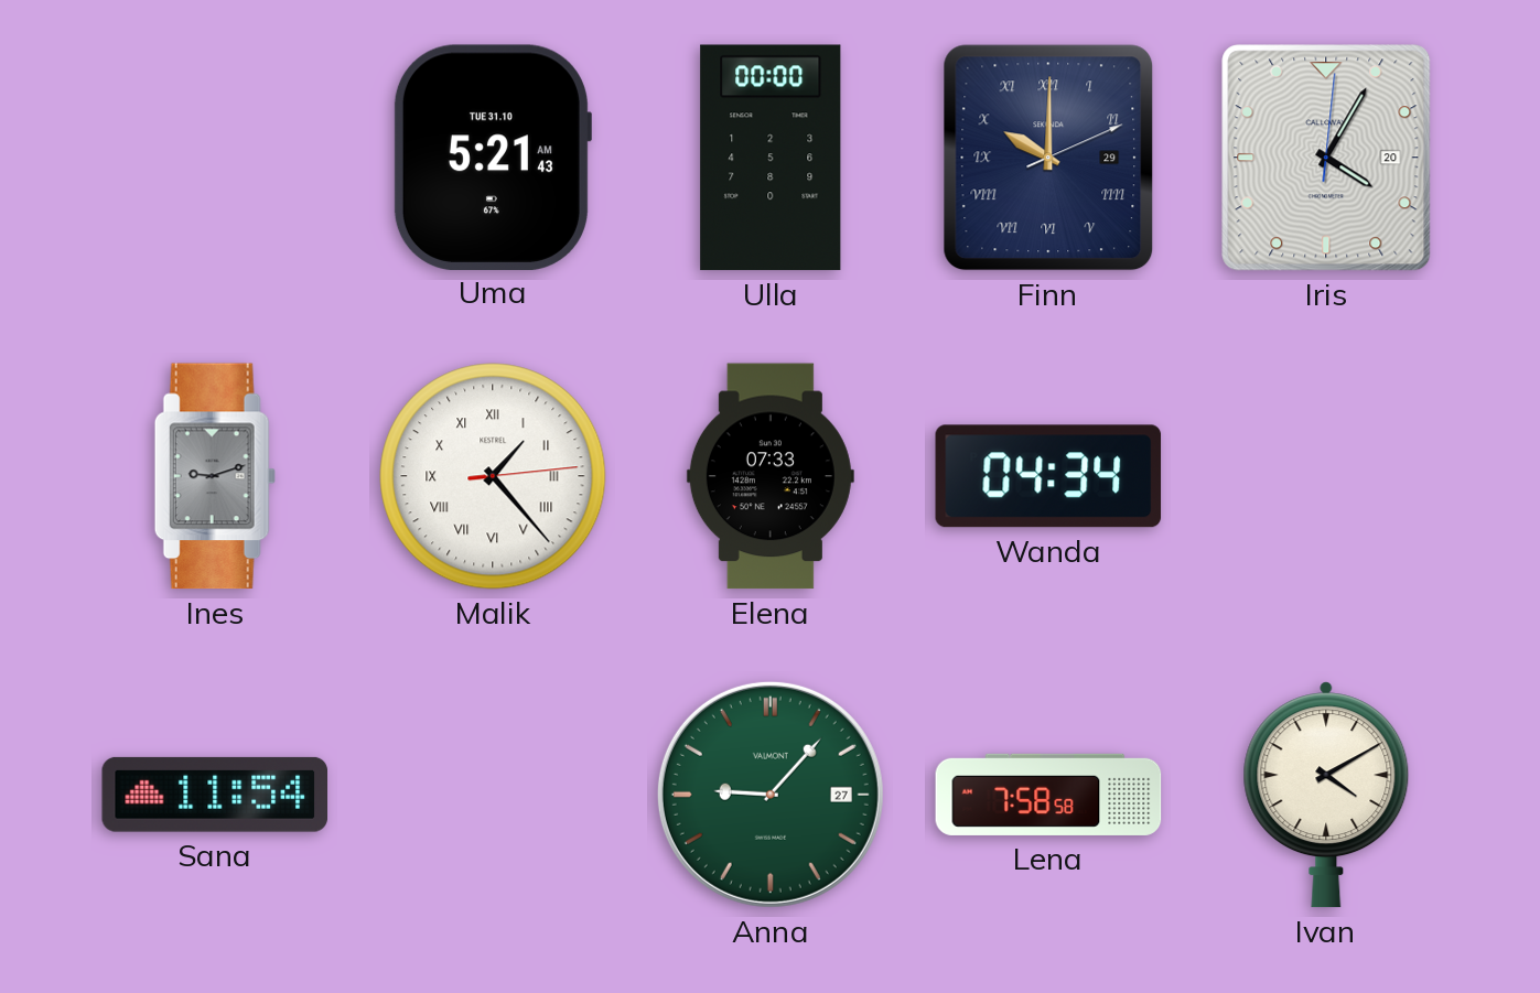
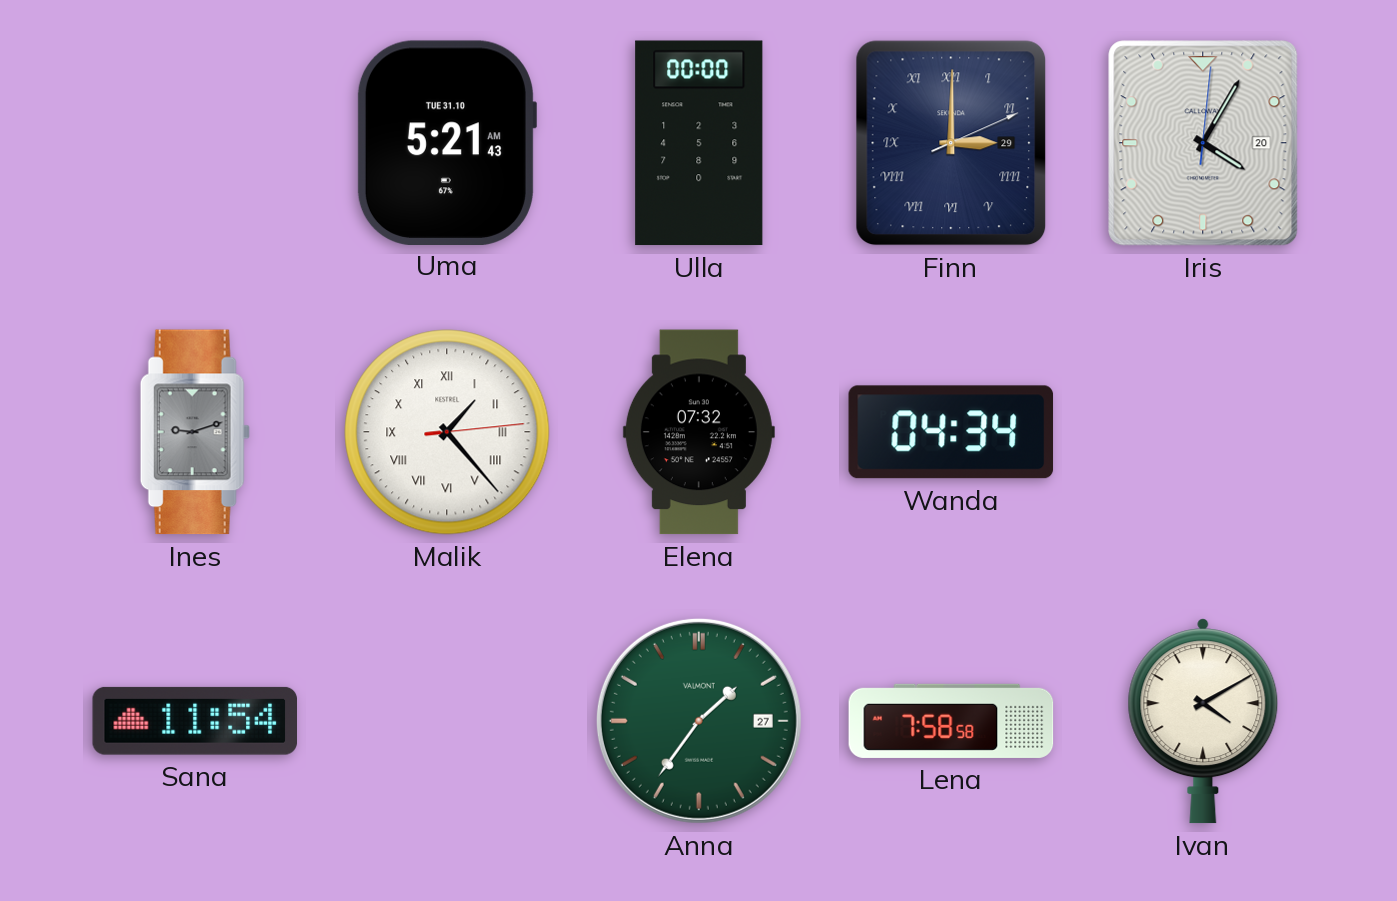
Finn: 10:00 -> 3:00
Elena: 07:33 -> 07:32
Anna: 9:07 -> 1:36
